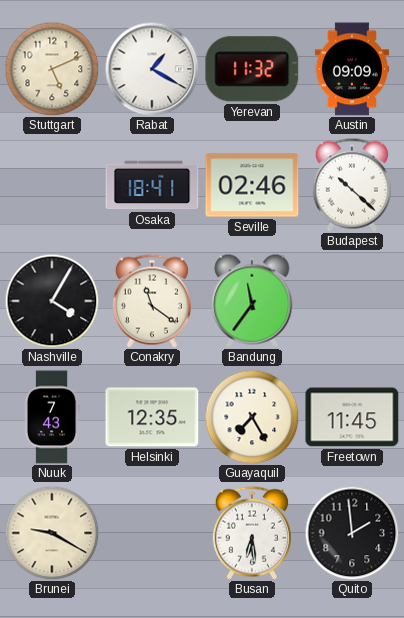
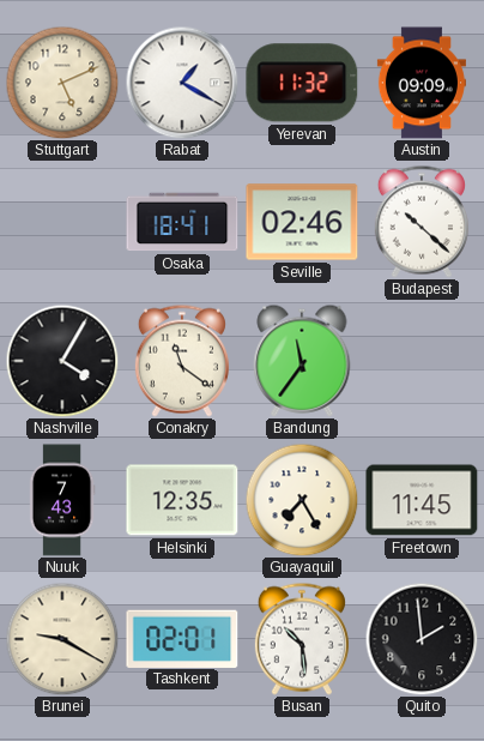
Tashkent: none -> 02:01
Busan: 6:29 -> 10:29
